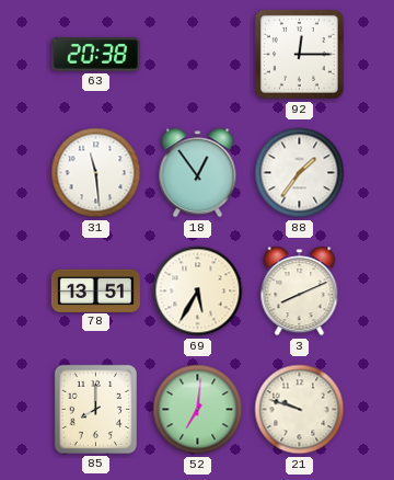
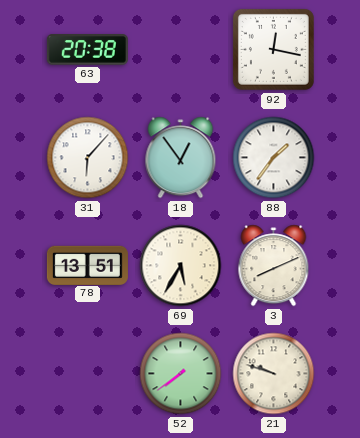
92: 12:15 -> 12:17
31: 11:29 -> 6:07
85: 8:00 -> none
52: 7:01 -> 7:39
